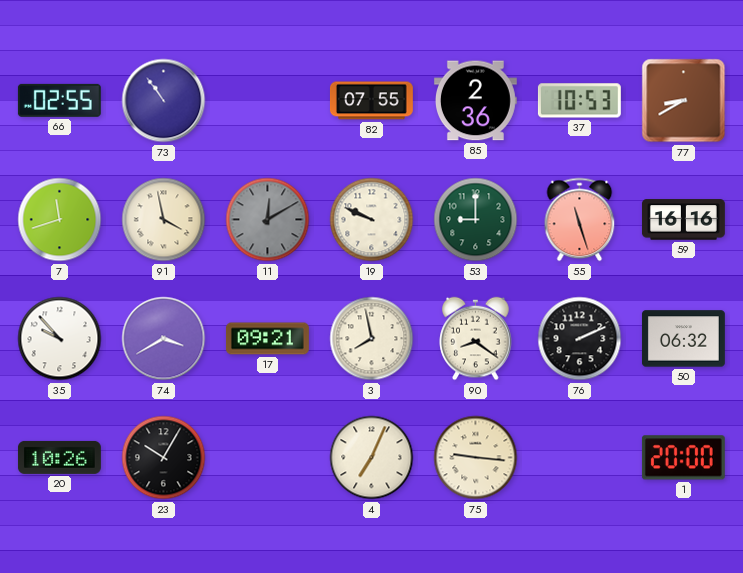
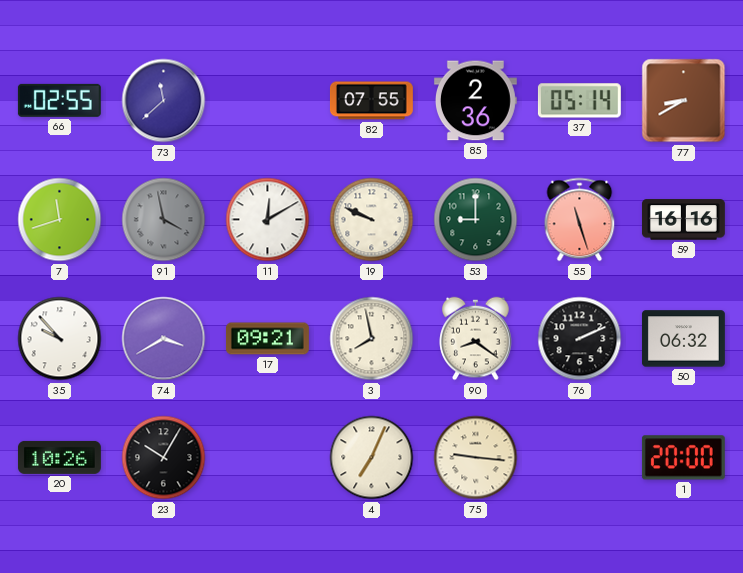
73: 10:54 -> 11:38
37: 10:53 -> 05:14
91 dial: cream -> grey
11 dial: grey -> white
